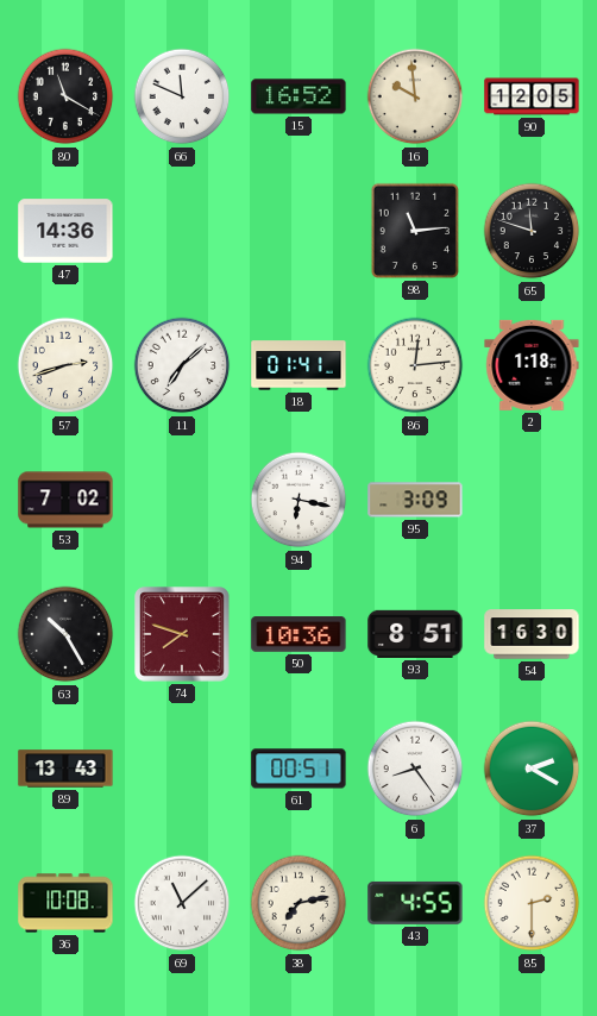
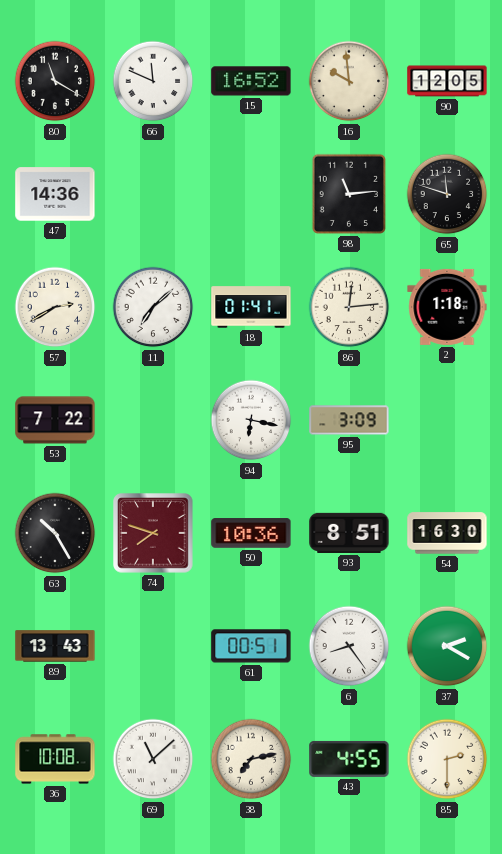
57: 2:42 -> 2:40
53: 7:02 -> 7:22
